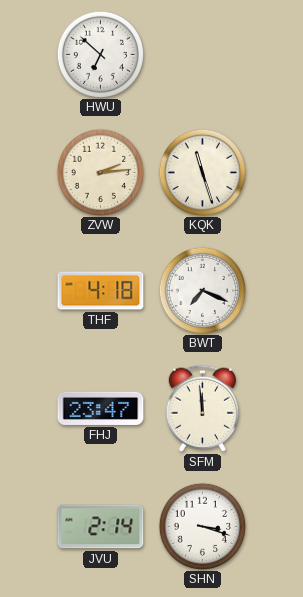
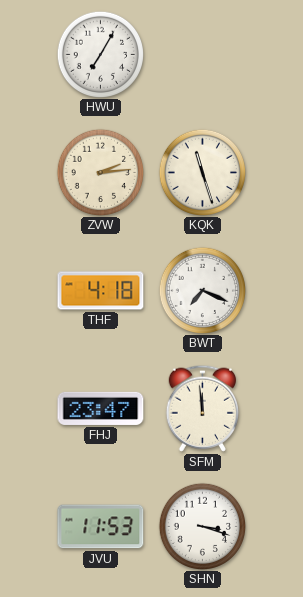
HWU: 6:52 -> 7:05
JVU: 2:14 -> 11:53
